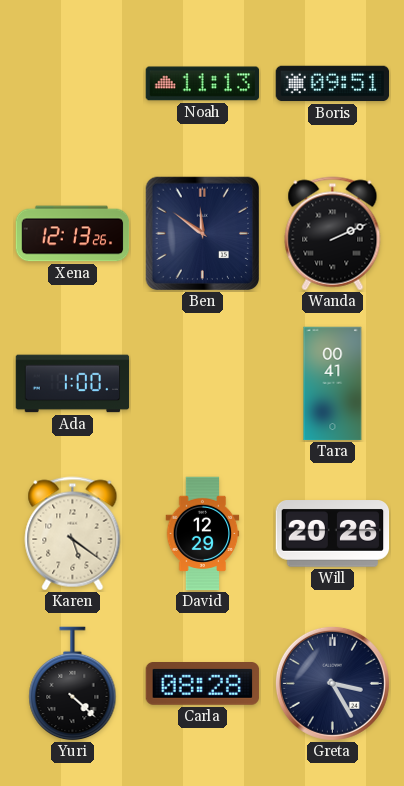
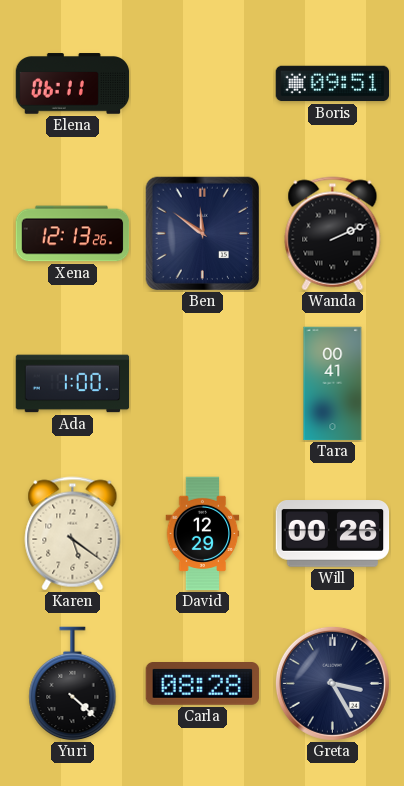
Elena: none -> 06:11
Noah: 11:13 -> none
Will: 20:26 -> 00:26
